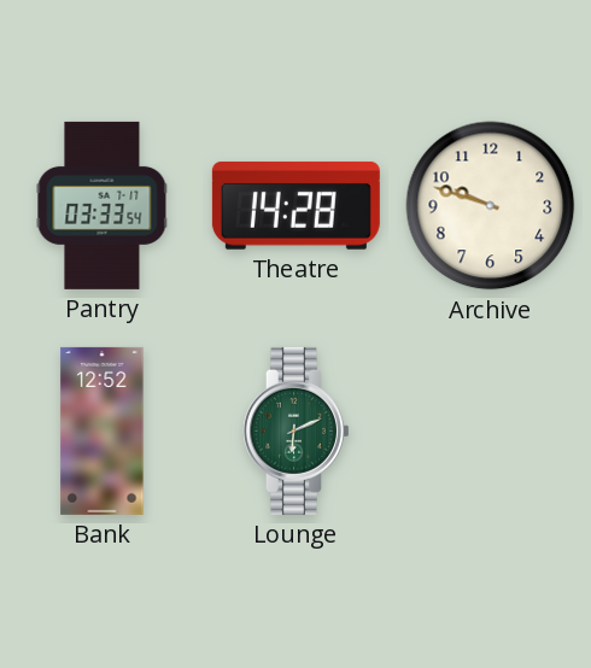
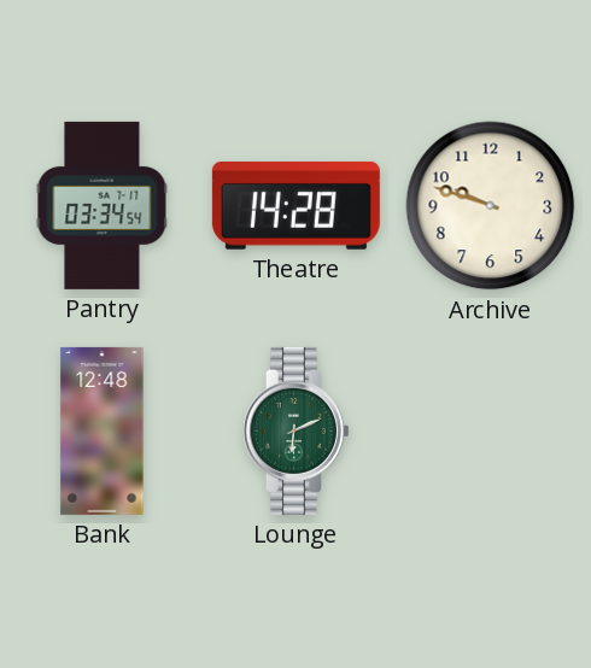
Pantry: 03:33 -> 03:34
Bank: 12:52 -> 12:48
